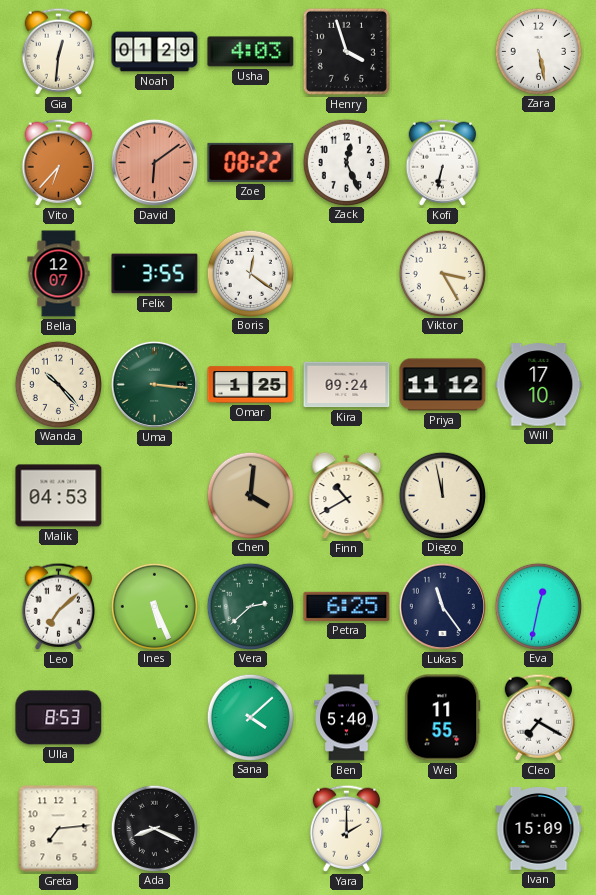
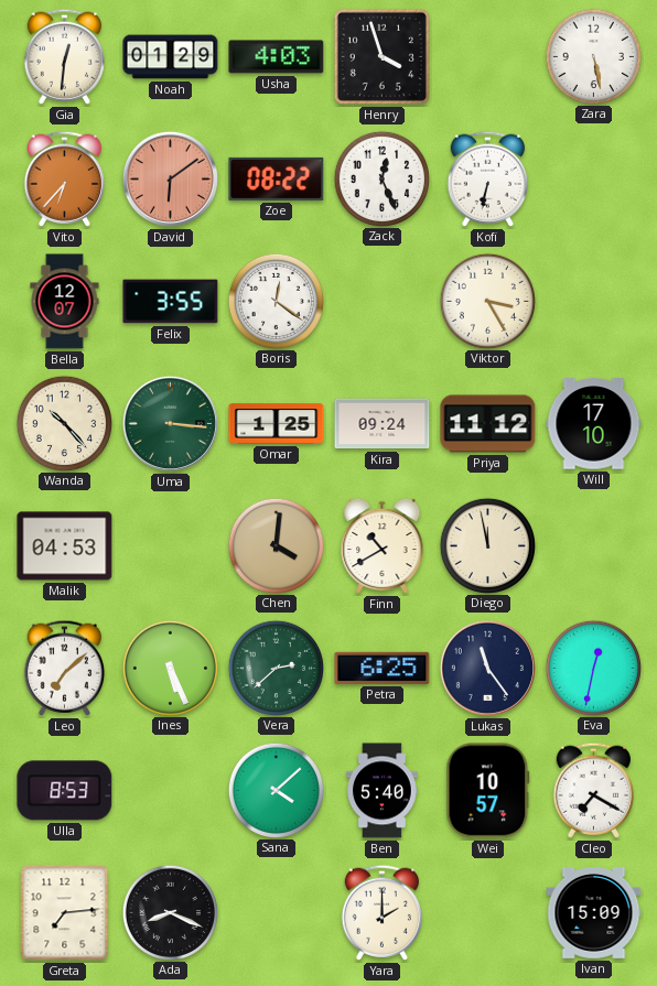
Wei: 11:55 -> 10:57
